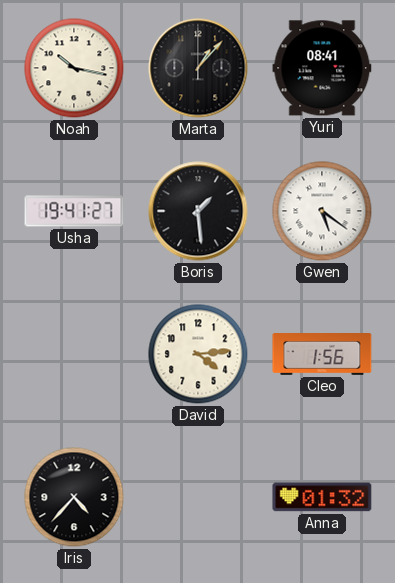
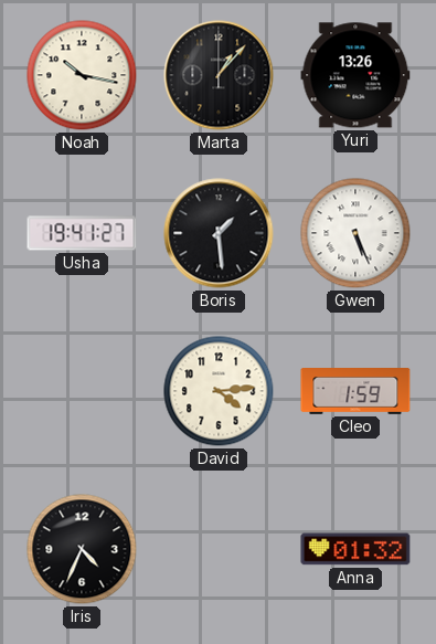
Yuri: 08:41 -> 13:26
Gwen: 5:21 -> 5:26
Cleo: 1:56 -> 1:59
Iris: 4:37 -> 4:34
